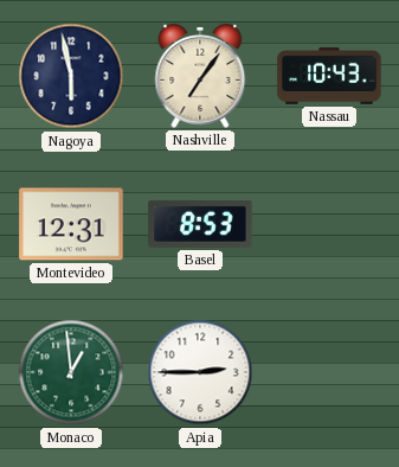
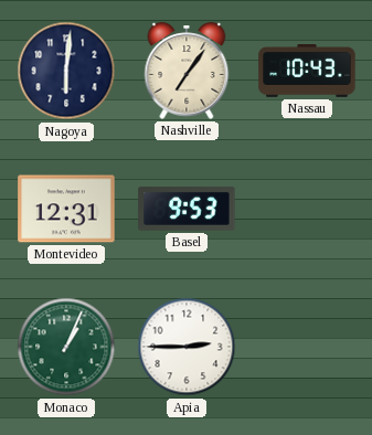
Nagoya: 5:58 -> 6:01
Basel: 8:53 -> 9:53
Monaco: 12:59 -> 1:04
